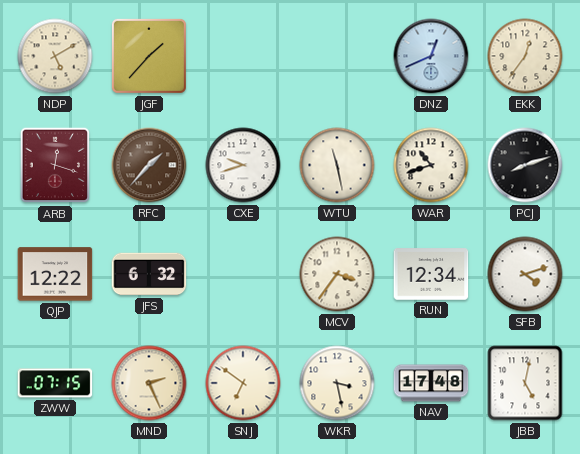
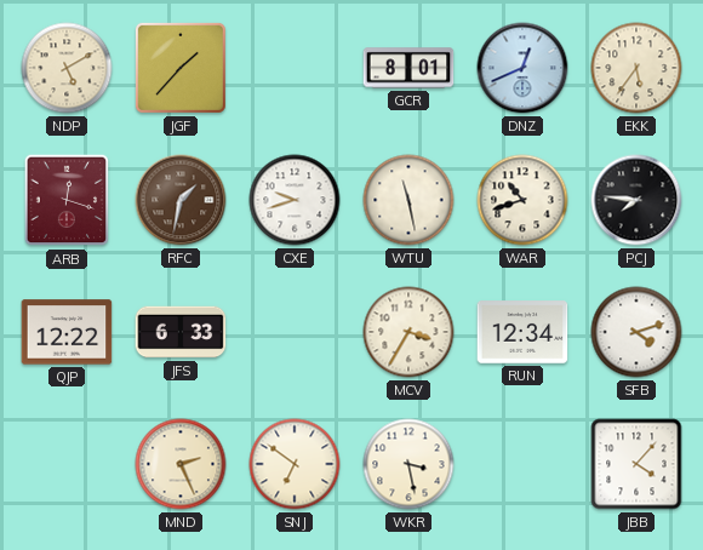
GCR: none -> 8:01
EKK: 12:36 -> 5:36
RFC: 1:37 -> 1:32
PCJ: 8:12 -> 7:46
JFS: 6:32 -> 6:33
MCV: 3:36 -> 3:35
ZWW: 07:15 -> none
NAV: 17:48 -> none
JBB: 5:02 -> 4:07
